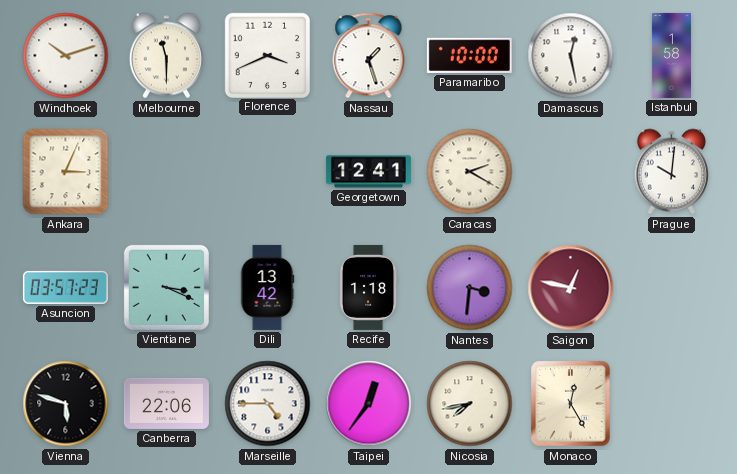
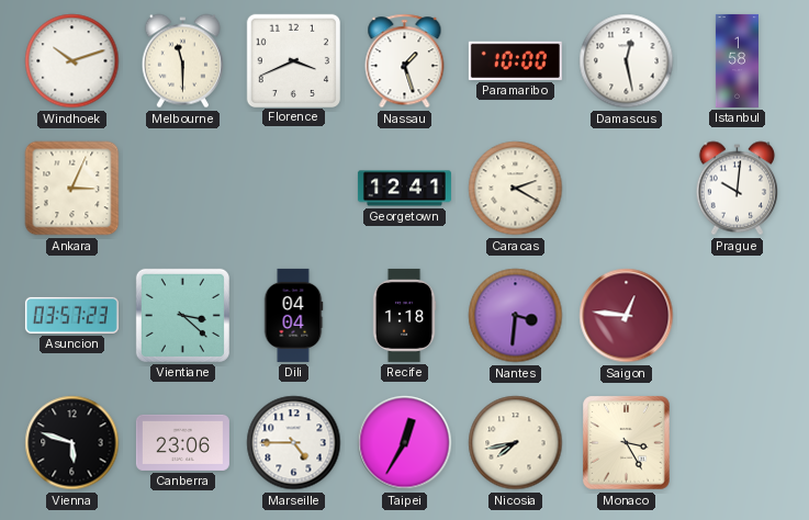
Vientiane: 3:19 -> 3:22
Dili: 13:42 -> 04:04
Saigon: 12:47 -> 12:46
Canberra: 22:06 -> 23:06
Taipei: 12:36 -> 12:35
Monaco: 12:25 -> 3:25
